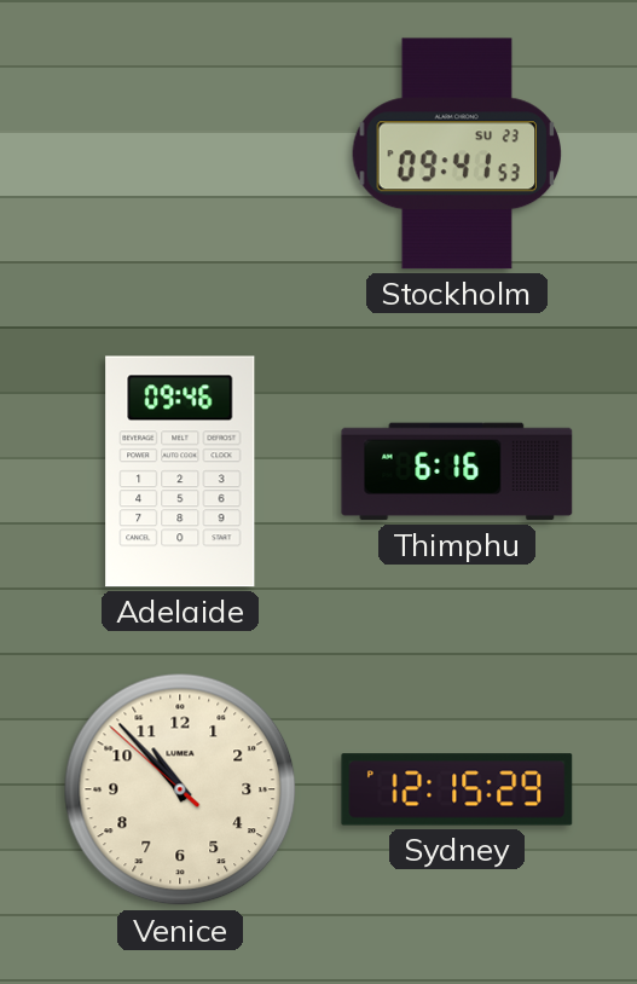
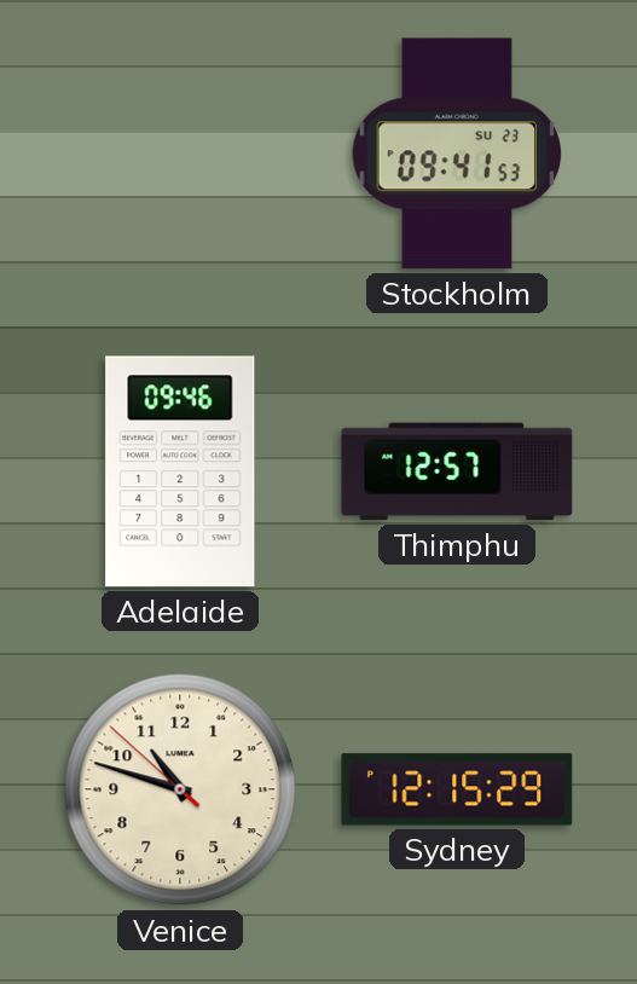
Thimphu: 6:16 -> 12:57
Venice: 10:52 -> 10:47
